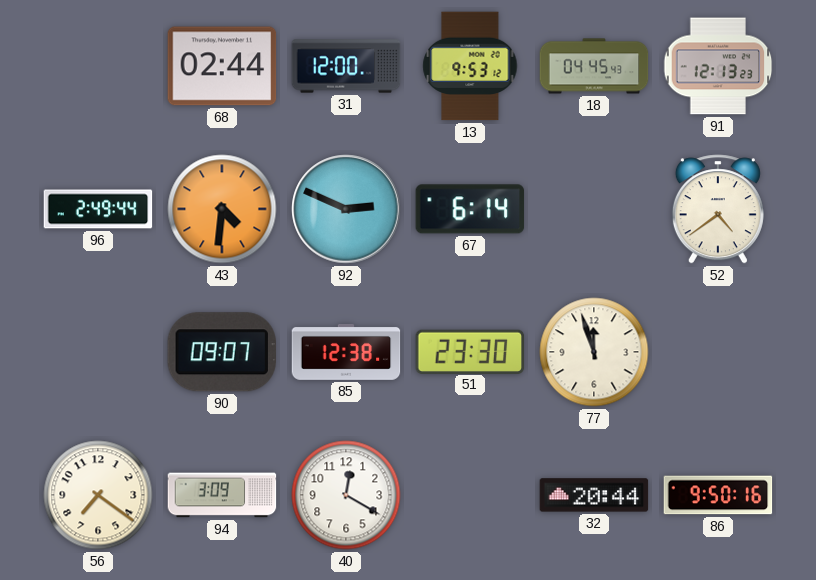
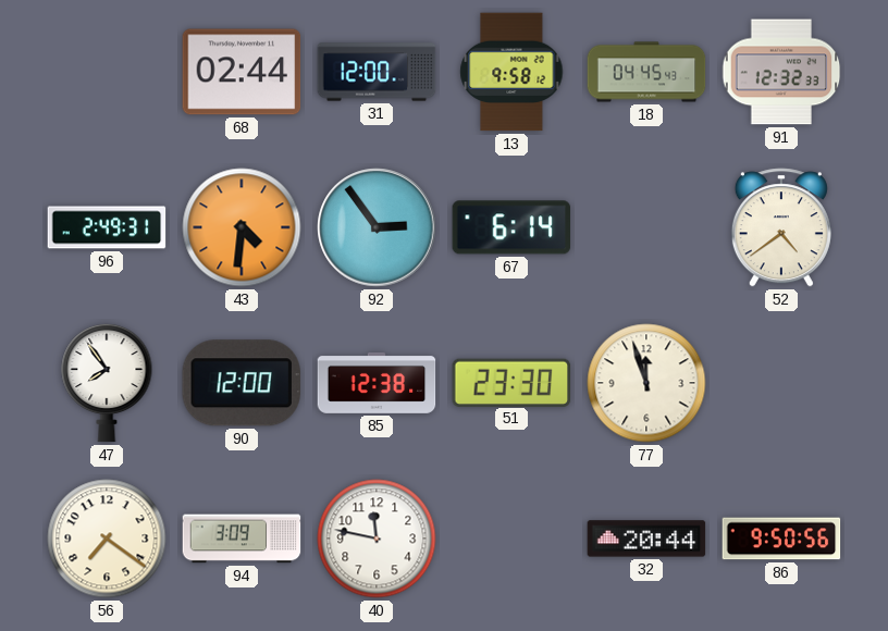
13: 9:53 -> 9:58
91: 12:13 -> 12:32
96: 2:49:44 -> 2:49:31
92: 2:49 -> 2:54
47: none -> 7:54
90: 09:07 -> 12:00
40: 12:20 -> 11:47
86: 9:50:16 -> 9:50:56
